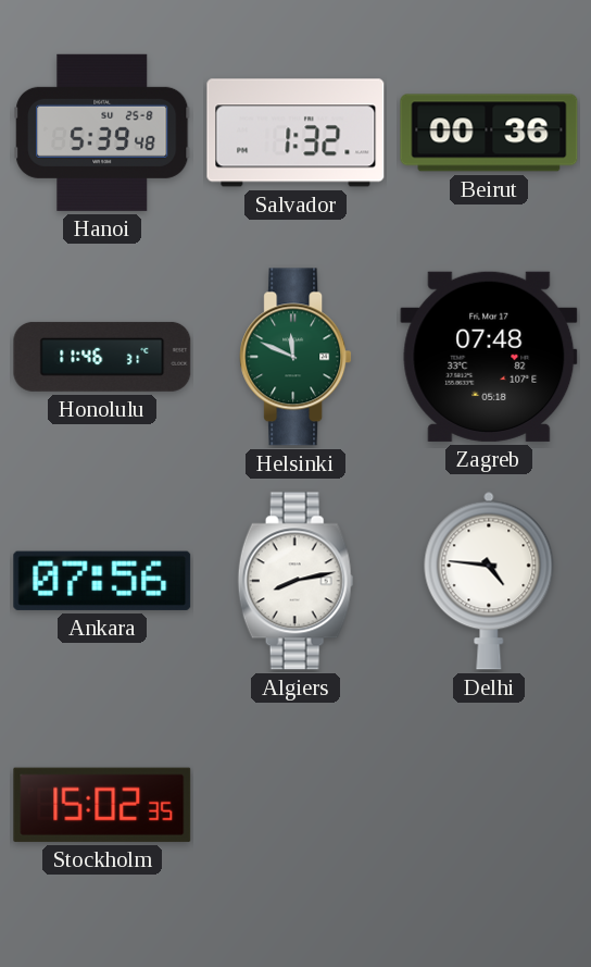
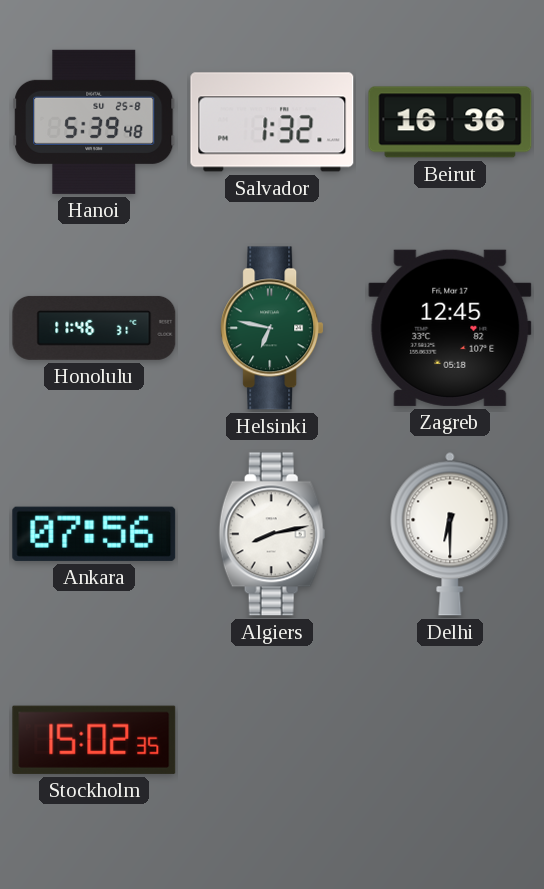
Beirut: 00:36 -> 16:36
Helsinki: 11:49 -> 6:47
Zagreb: 07:48 -> 12:45
Delhi: 4:46 -> 6:30
